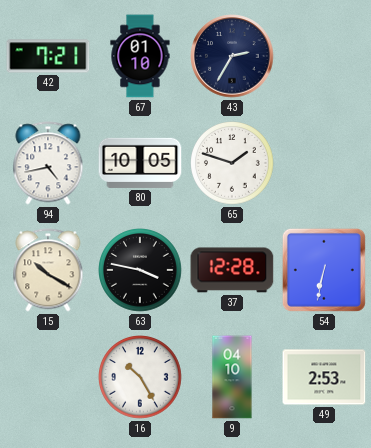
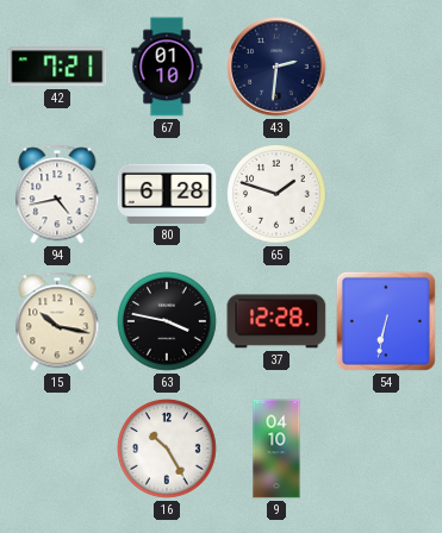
43: 2:35 -> 2:31
80: 10:05 -> 6:28
15: 10:20 -> 10:17
49: 2:53 -> none
